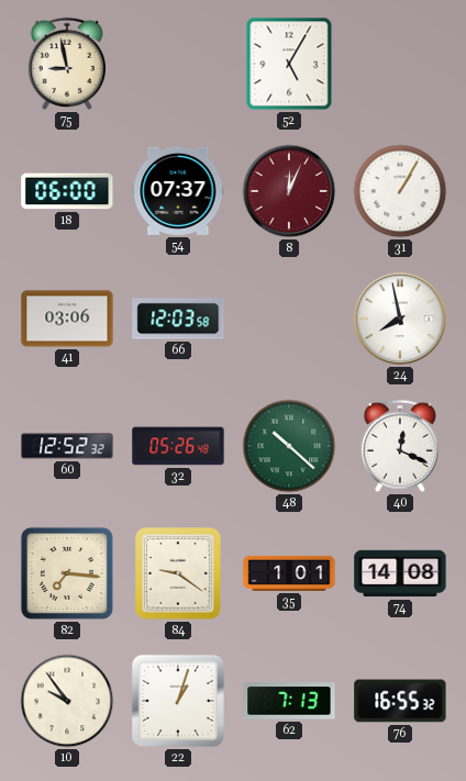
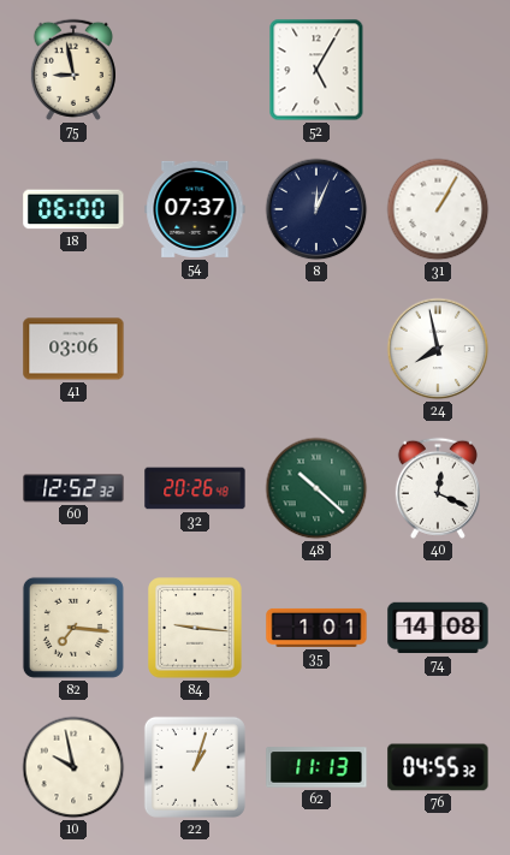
8 dial: burgundy -> navy
66: 12:03 -> none
32: 05:26 -> 20:26
84: 9:21 -> 9:16
10: 9:54 -> 9:58
62: 7:13 -> 11:13
76: 16:55 -> 04:55
